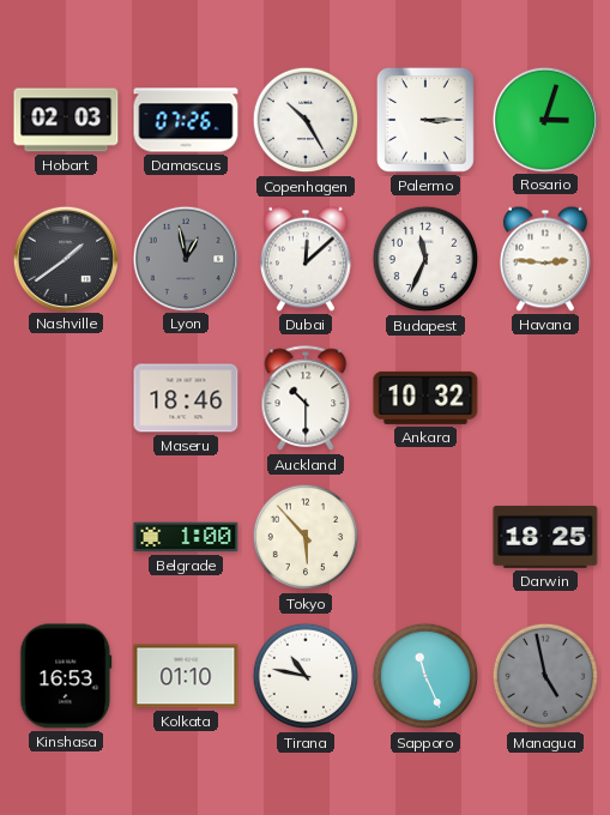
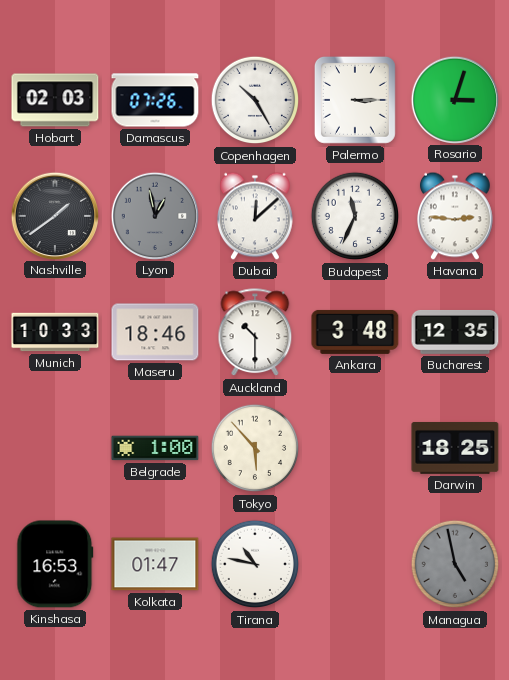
Munich: none -> 10:33
Ankara: 10:32 -> 3:48
Bucharest: none -> 12:35
Kolkata: 01:10 -> 01:47
Sapporo: 11:26 -> none
